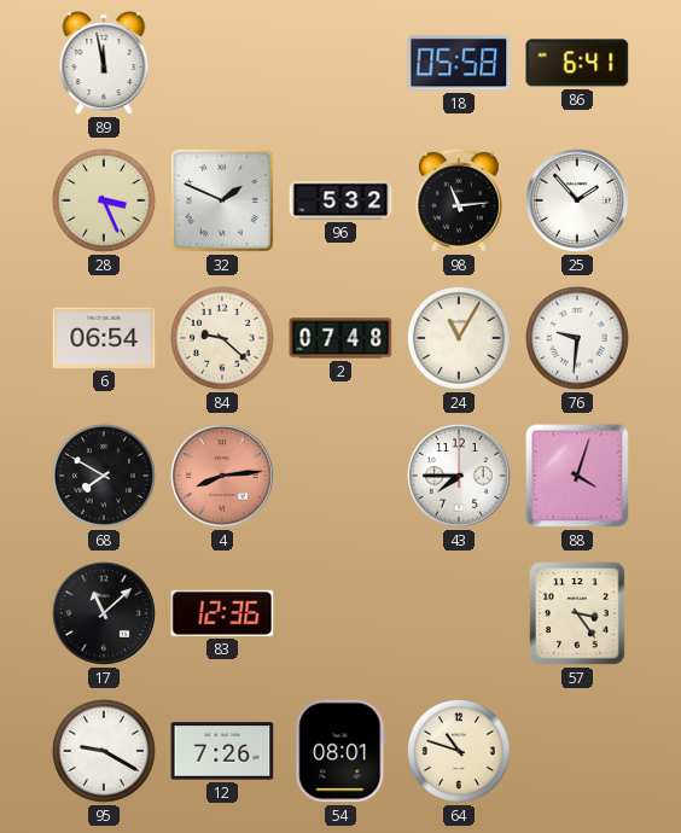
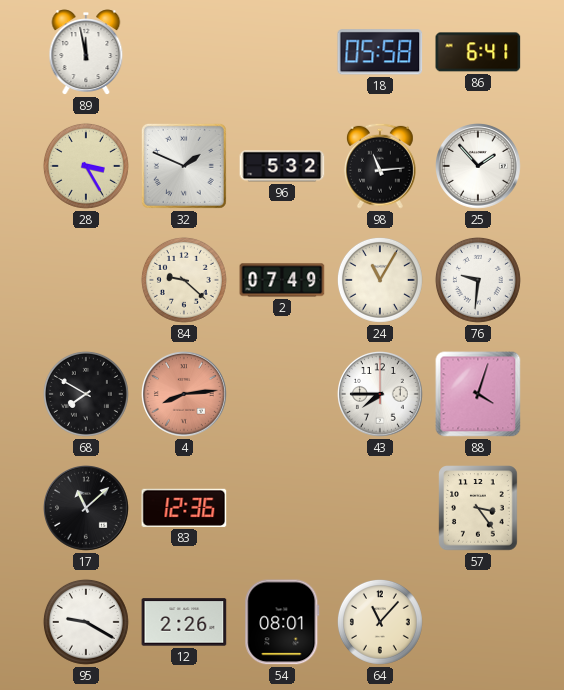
28: 3:26 -> 3:25
6: 06:54 -> none
2: 07:48 -> 07:49
12: 7:26 -> 2:26
64: 10:48 -> 11:07
